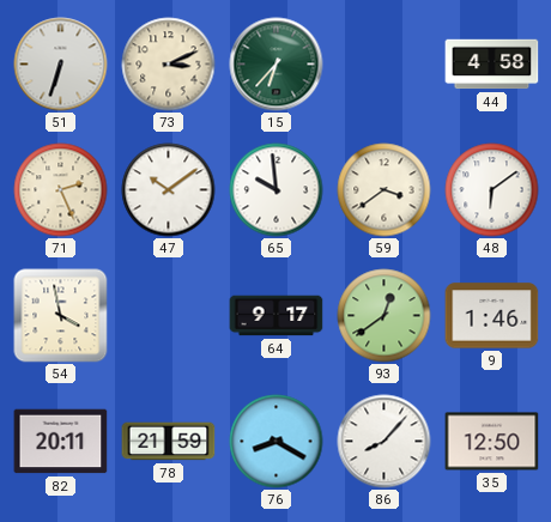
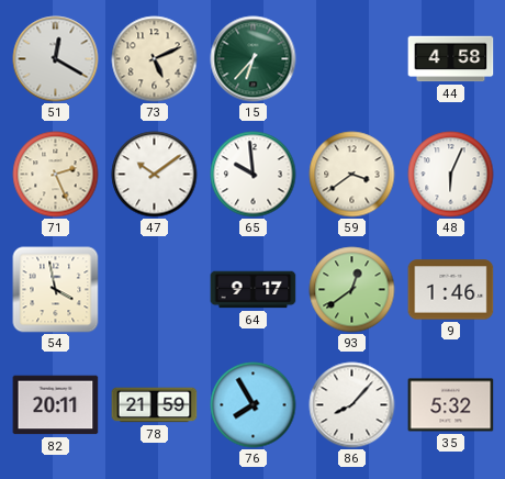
51: 6:33 -> 12:20
73: 3:11 -> 5:11
48: 6:09 -> 6:04
76: 8:20 -> 7:55
35: 12:50 -> 5:32
